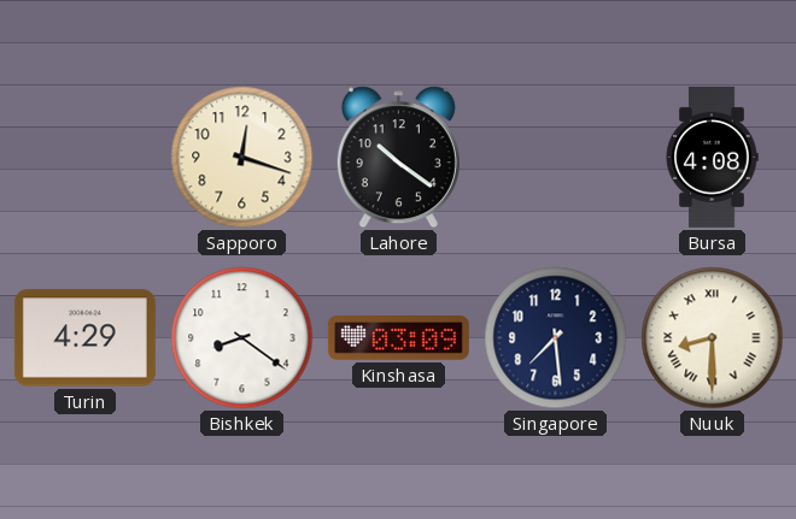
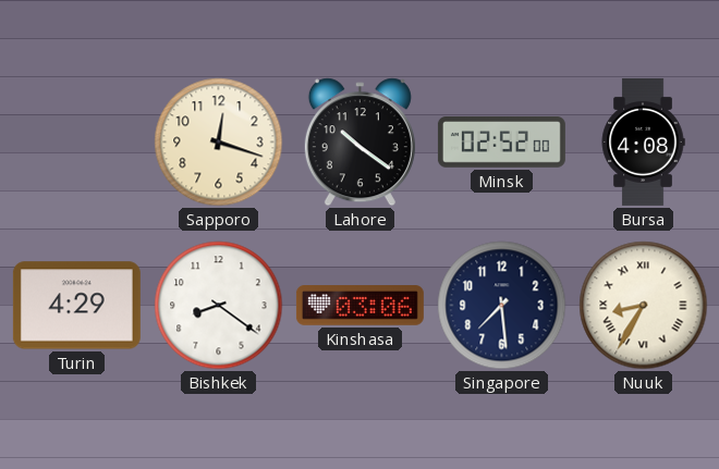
Minsk: none -> 02:52
Kinshasa: 03:09 -> 03:06
Nuuk: 8:30 -> 8:35
